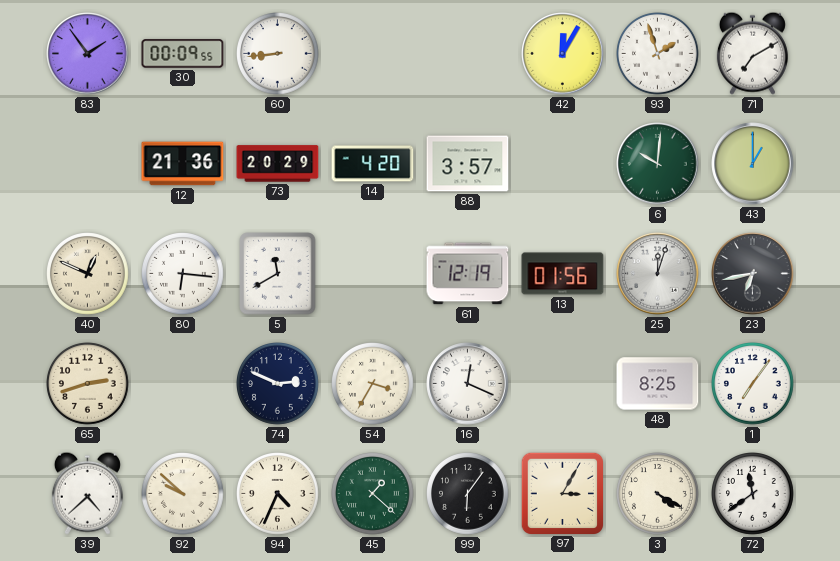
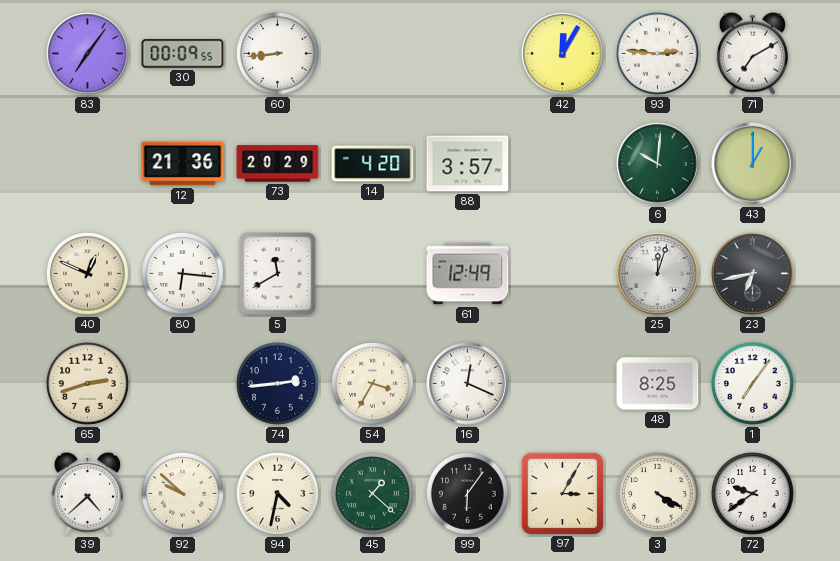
83: 1:54 -> 7:06
93: 1:57 -> 2:46
61: 12:19 -> 12:49
13: 01:56 -> none
74: 2:49 -> 2:44
94: 4:34 -> 4:32
72: 11:39 -> 9:39
